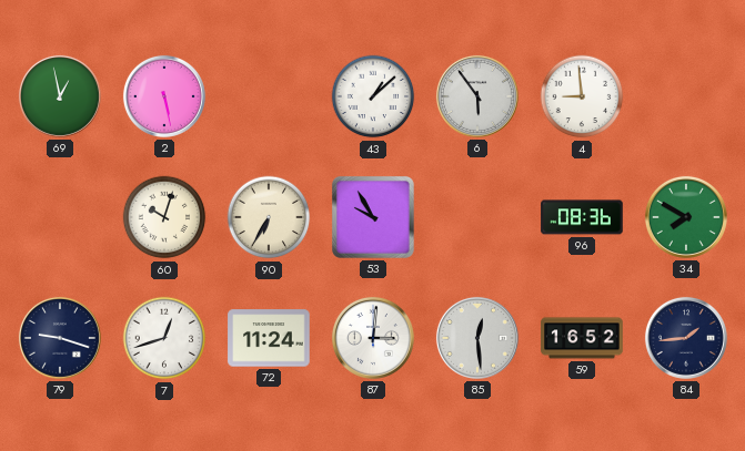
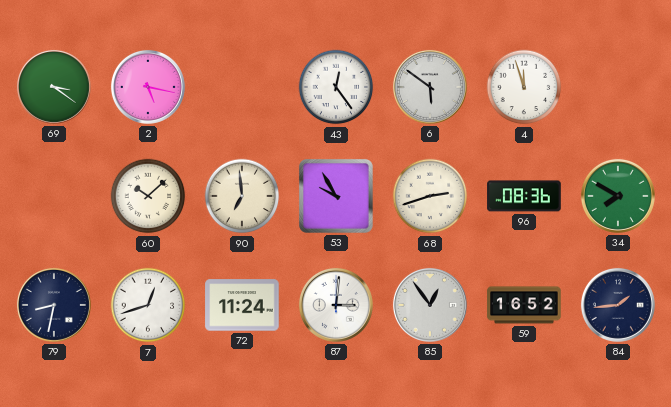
69: 12:58 -> 3:21
2: 5:28 -> 5:17
43: 1:08 -> 12:24
6: 5:54 -> 5:51
4: 8:59 -> 11:57
60: 10:03 -> 10:08
90: 6:35 -> 6:59
68: none -> 2:42
79: 9:18 -> 8:32
85: 12:29 -> 12:54
